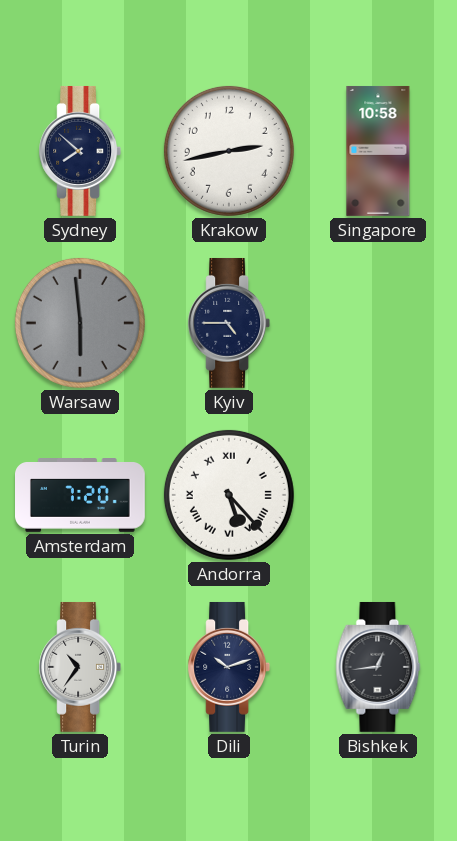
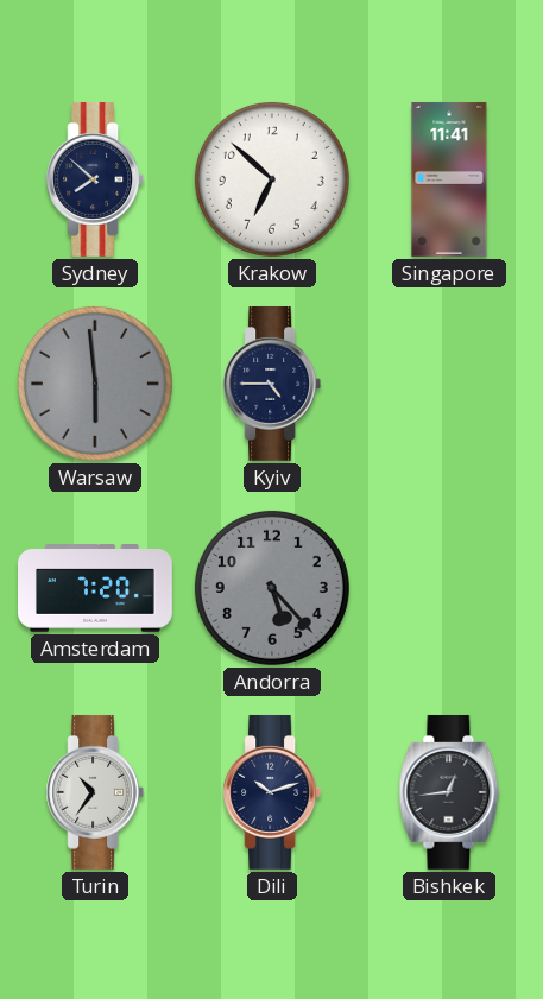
Krakow: 2:43 -> 6:52
Singapore: 10:58 -> 11:41
Andorra dial: white -> grey
Andorra numerals: Roman -> Arabic
